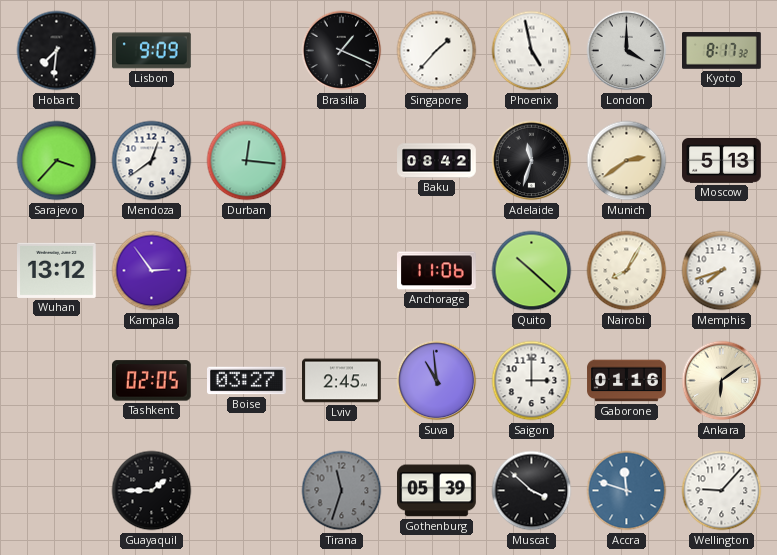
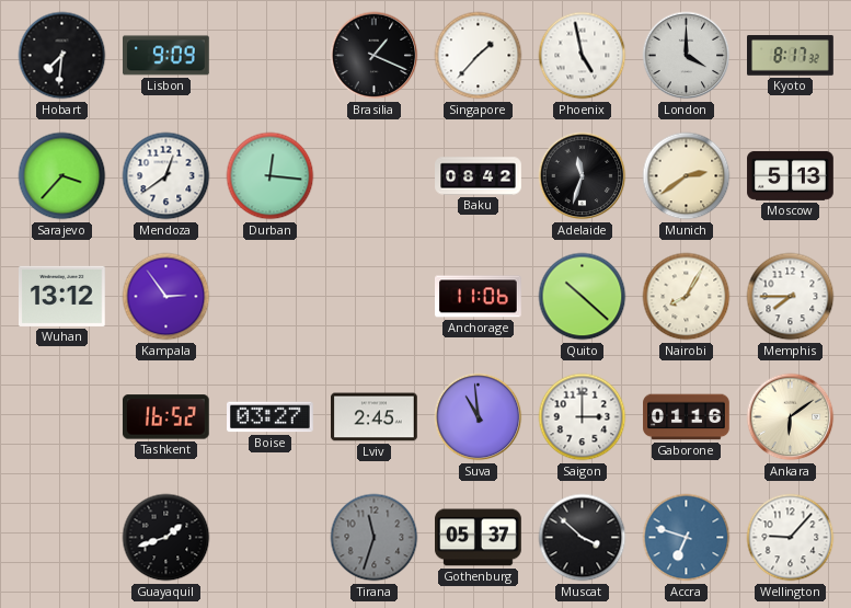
Memphis: 7:42 -> 7:45
Tashkent: 02:05 -> 16:52
Guayaquil: 1:45 -> 1:42
Gothenburg: 05:39 -> 05:37
Accra: 11:48 -> 6:48
